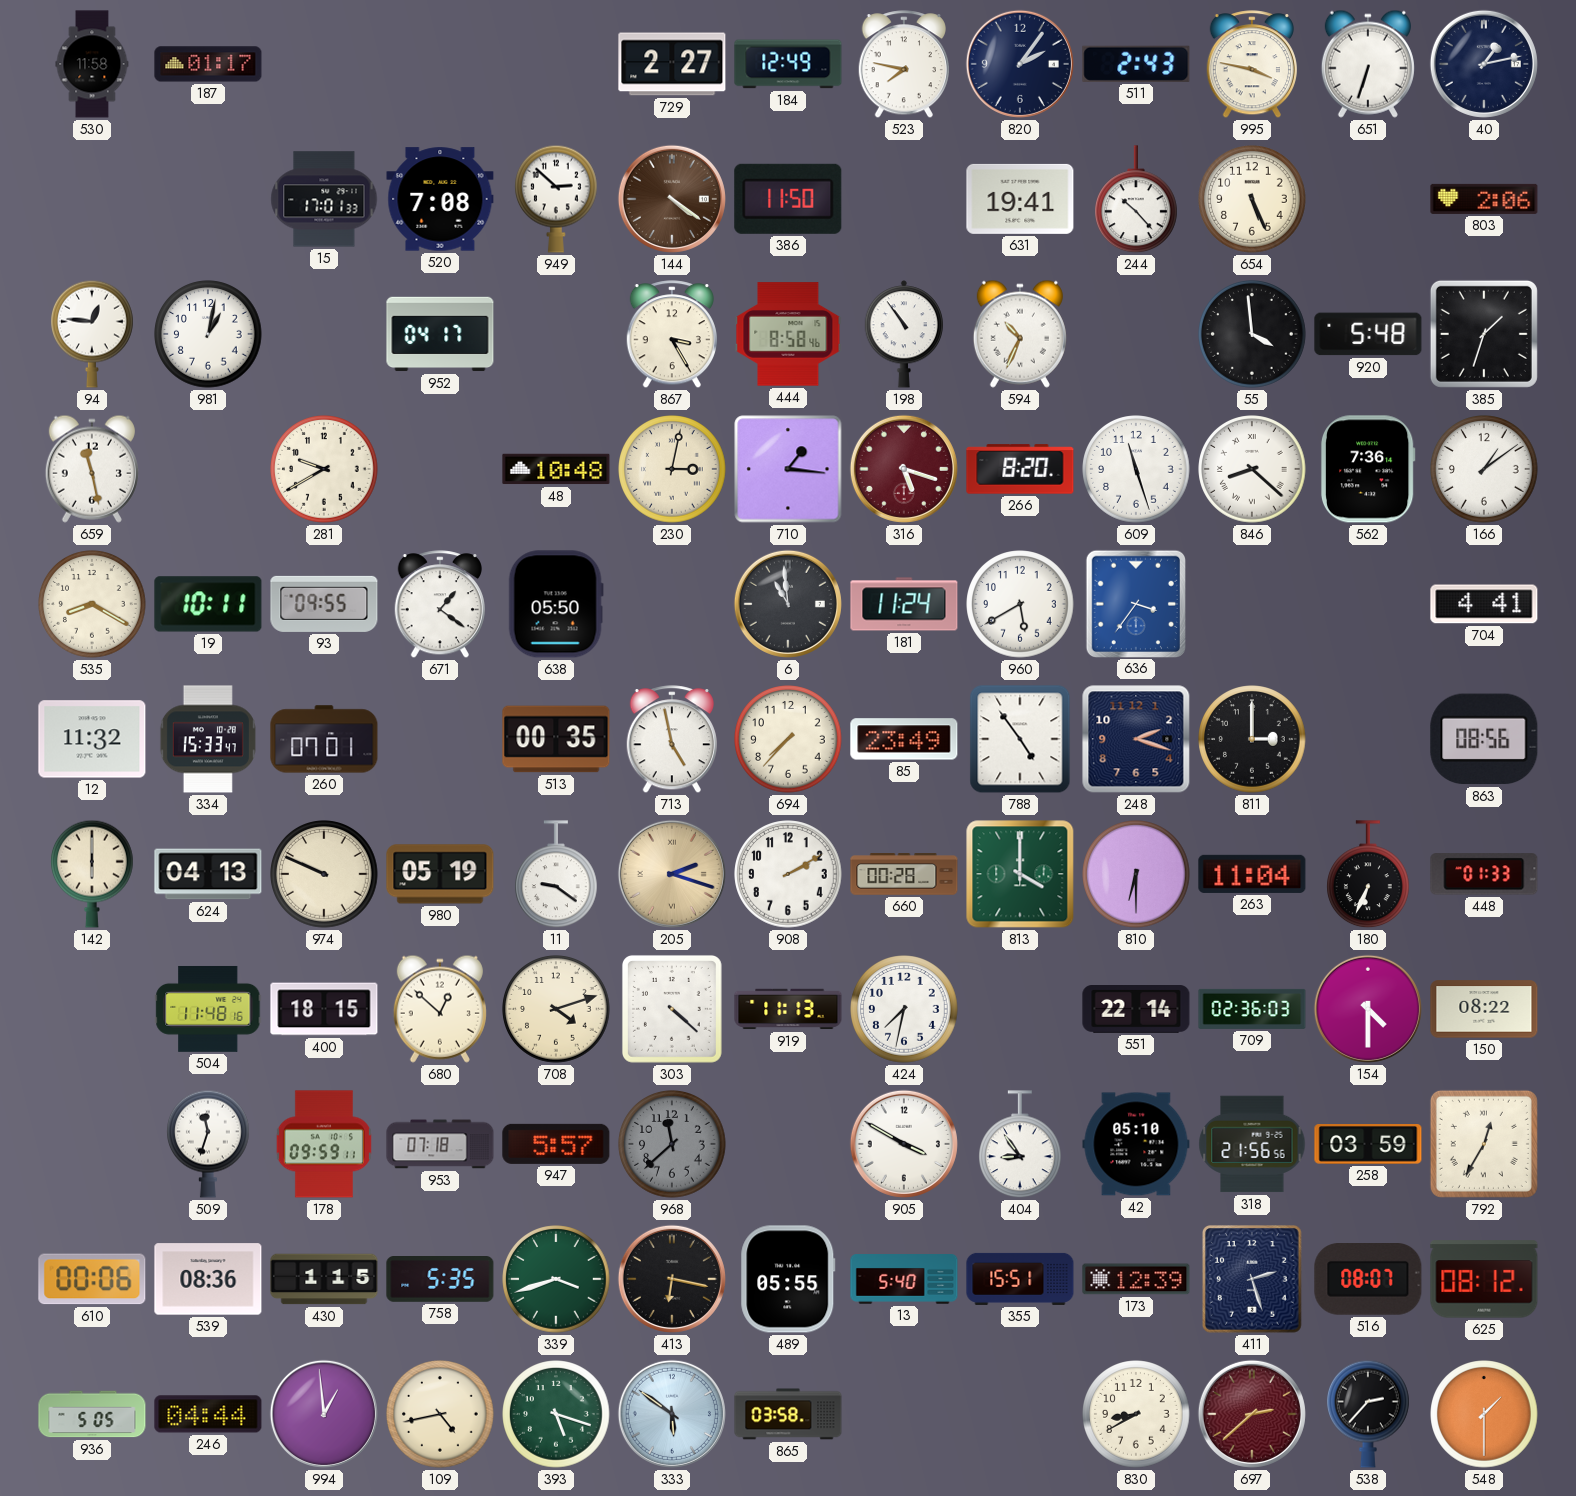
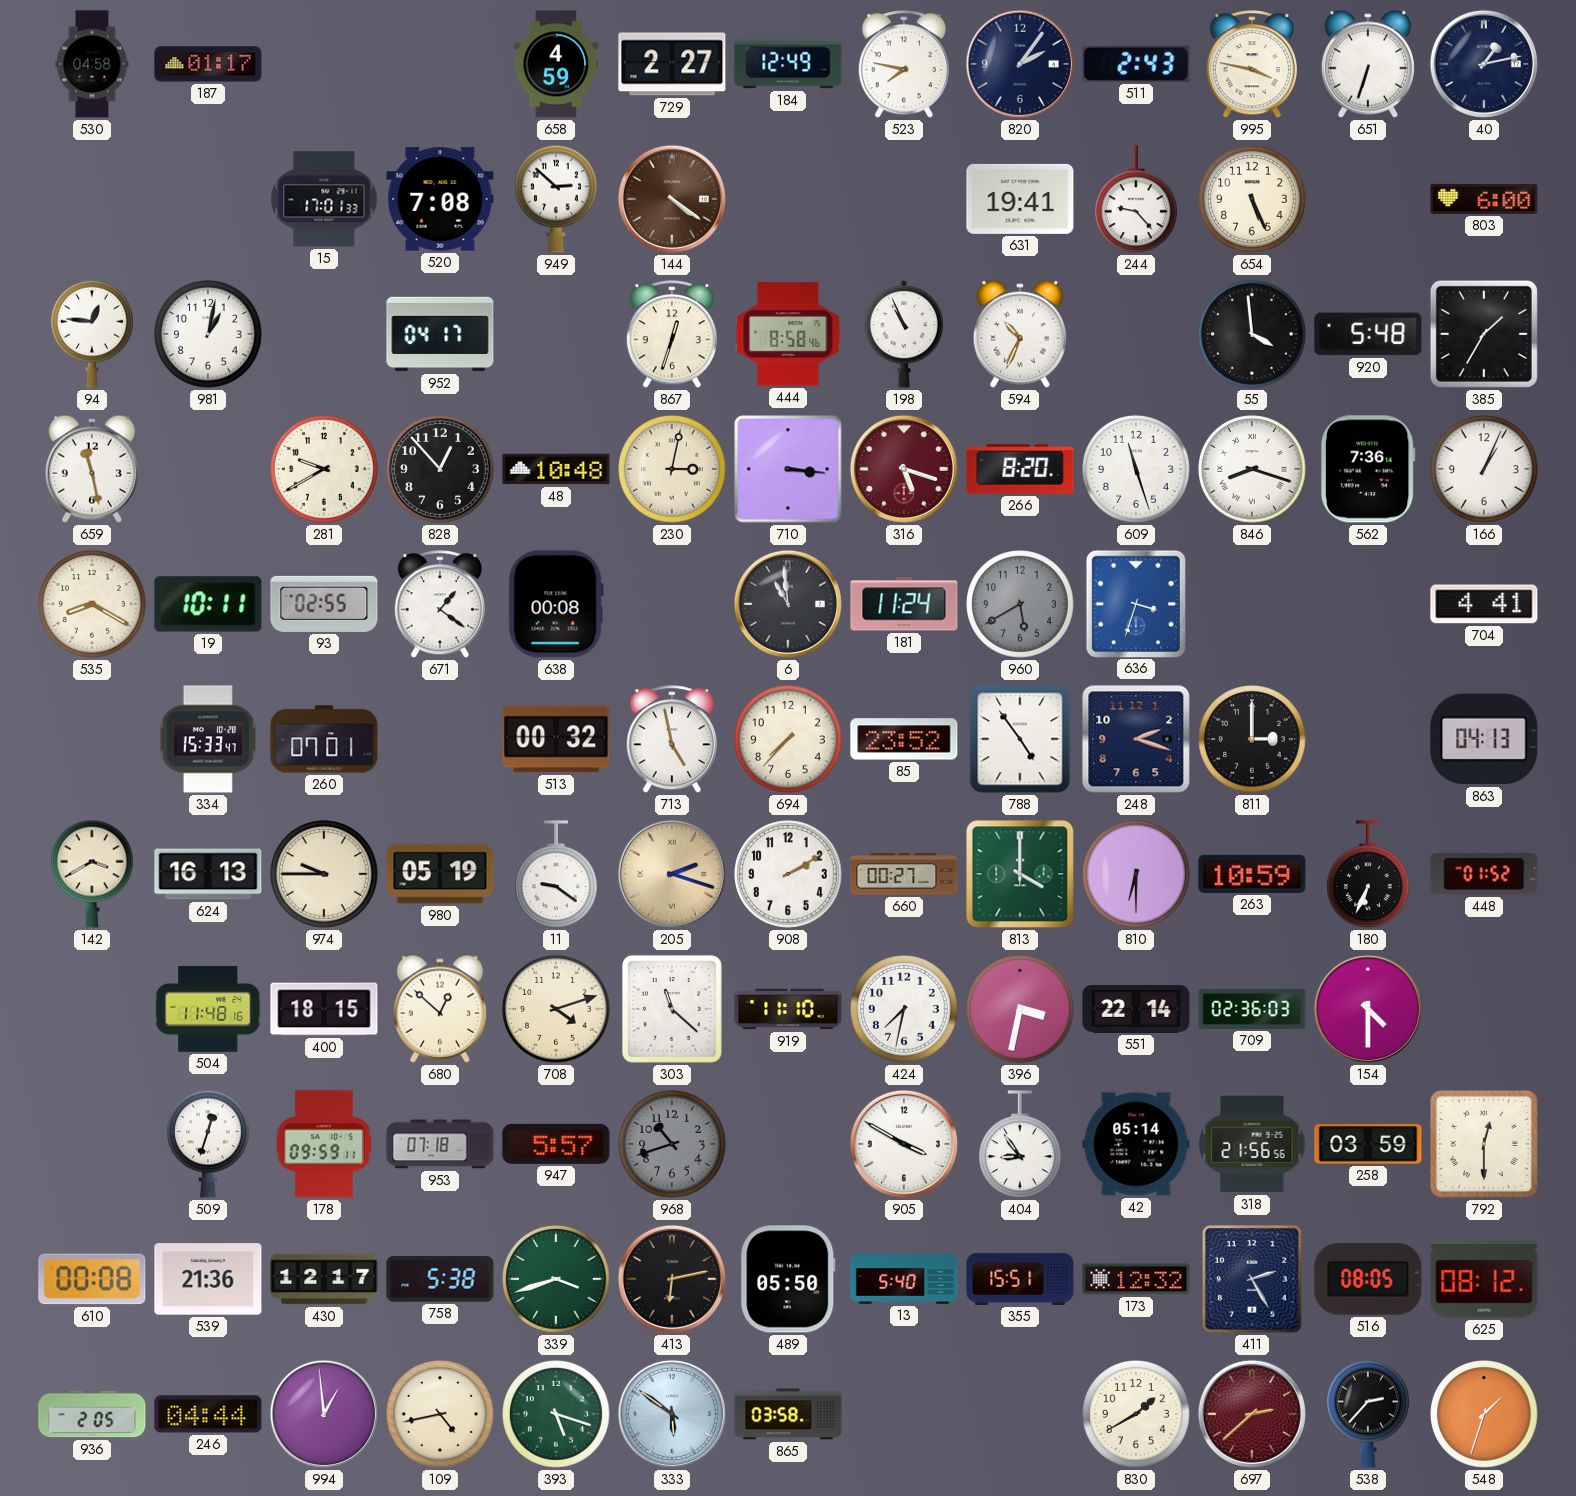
530: 11:58 -> 04:58
658: none -> 4:59
386: 11:50 -> none
244: 10:23 -> 9:23
803: 2:06 -> 6:00
867: 3:25 -> 12:33
198: 10:54 -> 10:56
385: 1:33 -> 1:35
828: none -> 12:53
710: 1:16 -> 3:16
846: 8:22 -> 8:18
166: 1:09 -> 1:04
93: 09:55 -> 02:55
638: 05:50 -> 00:08
960 dial: white -> grey
636: 3:36 -> 3:33
12: 11:32 -> none
513: 00:35 -> 00:32
85: 23:49 -> 23:52
863: 08:56 -> 04:13
142: 6:00 -> 3:40
624: 04:13 -> 16:13
974: 9:49 -> 9:45
660: 00:28 -> 00:27
263: 11:04 -> 10:59
448: 01:33 -> 01:52
303: 4:22 -> 11:22
919: 11:13 -> 11:10
396: none -> 3:32
150: 08:22 -> none
509: 11:33 -> 12:33
968: 11:38 -> 10:42
42: 05:10 -> 05:14
792: 12:35 -> 12:30
610: 00:06 -> 00:08
539: 08:36 -> 21:36
430: 1:15 -> 12:17
758: 5:35 -> 5:38
413: 6:17 -> 6:13
489: 05:55 -> 05:50
173: 12:39 -> 12:32
411: 2:27 -> 2:25
516: 08:07 -> 08:05
936: 5:05 -> 2:05
830: 8:40 -> 1:40
548: 1:30 -> 1:33
